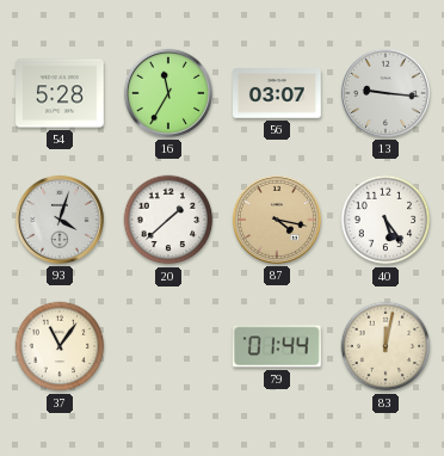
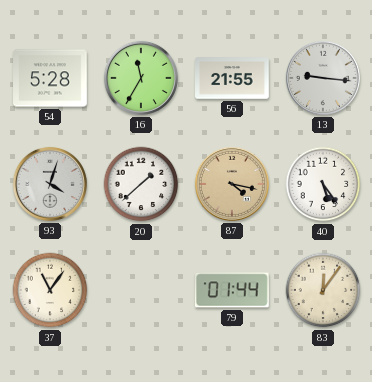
56: 03:07 -> 21:55
83: 12:02 -> 12:06
